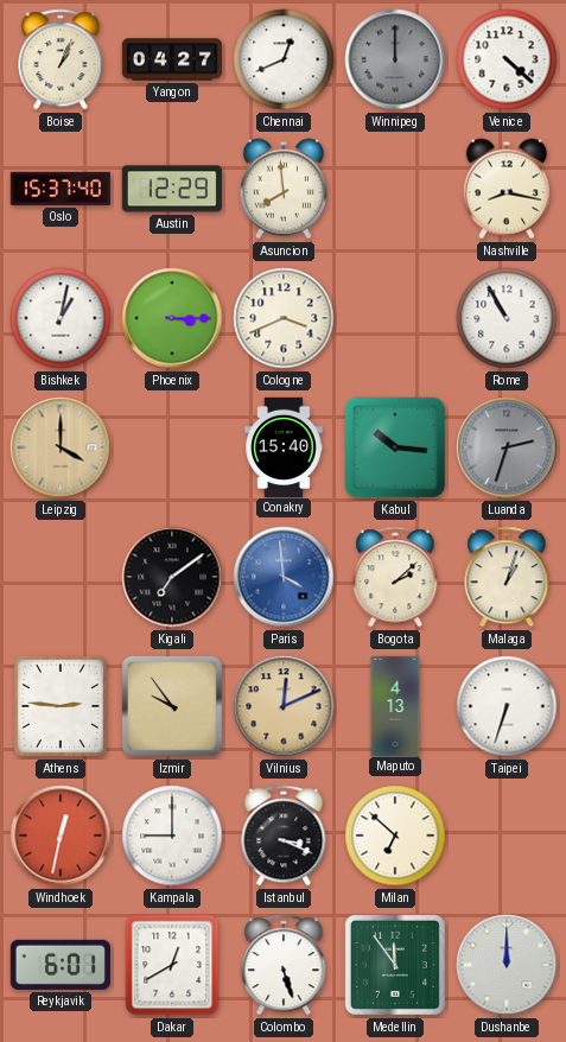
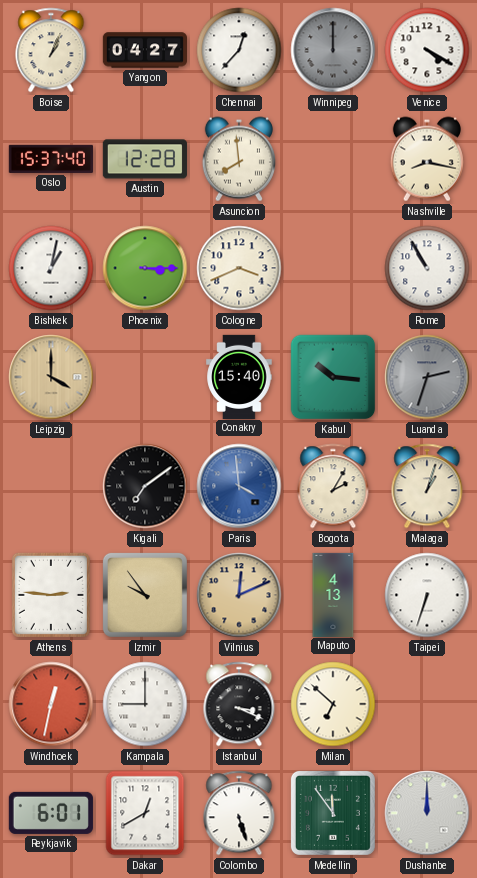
Chennai: 12:41 -> 12:37
Venice: 4:22 -> 4:20
Austin: 12:29 -> 12:28
Bogota: 2:08 -> 2:05
